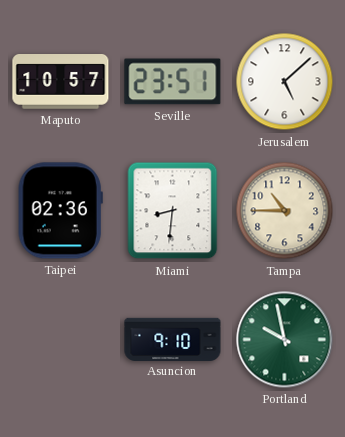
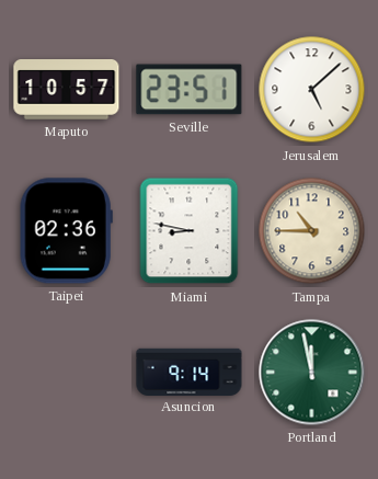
Miami: 8:31 -> 8:47
Asuncion: 9:10 -> 9:14
Portland: 9:58 -> 11:58
